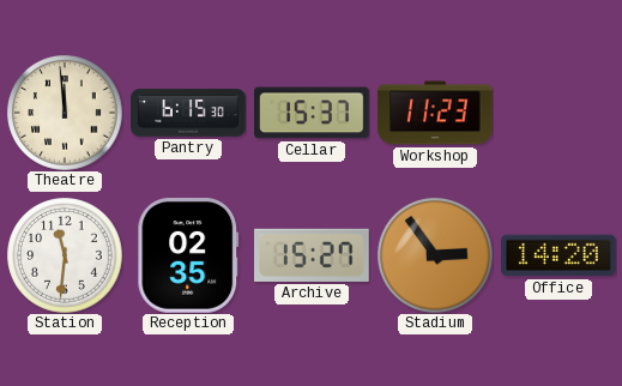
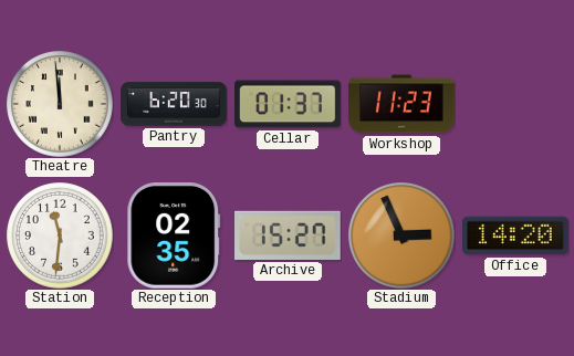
Pantry: 6:15 -> 6:20
Cellar: 15:37 -> 01:37
Stadium: 2:54 -> 2:56
